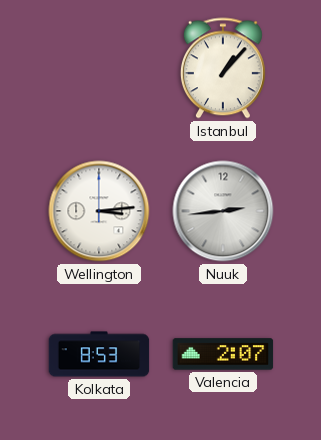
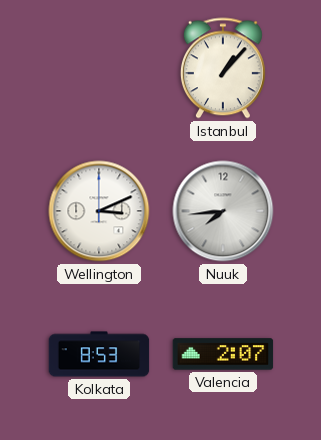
Wellington: 3:14 -> 3:11
Nuuk: 2:44 -> 7:44
